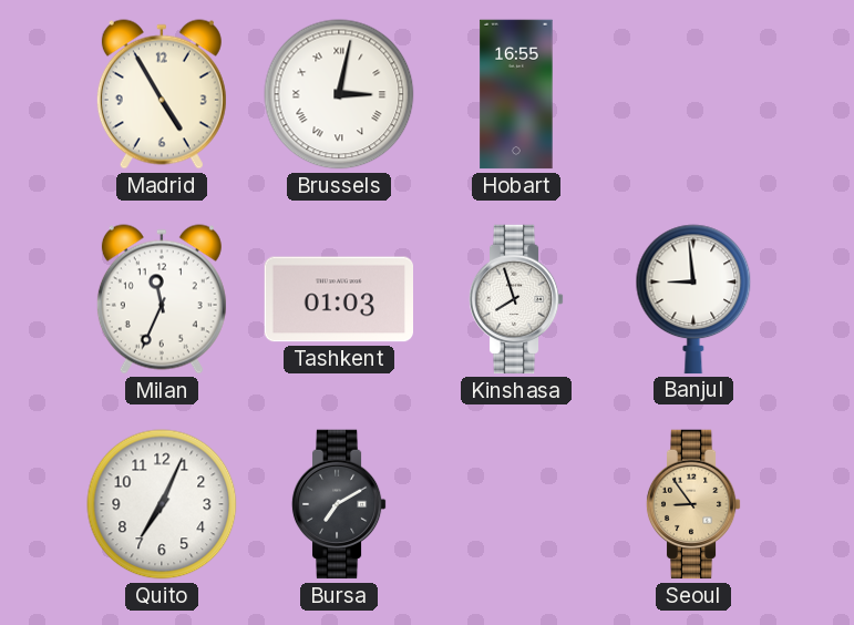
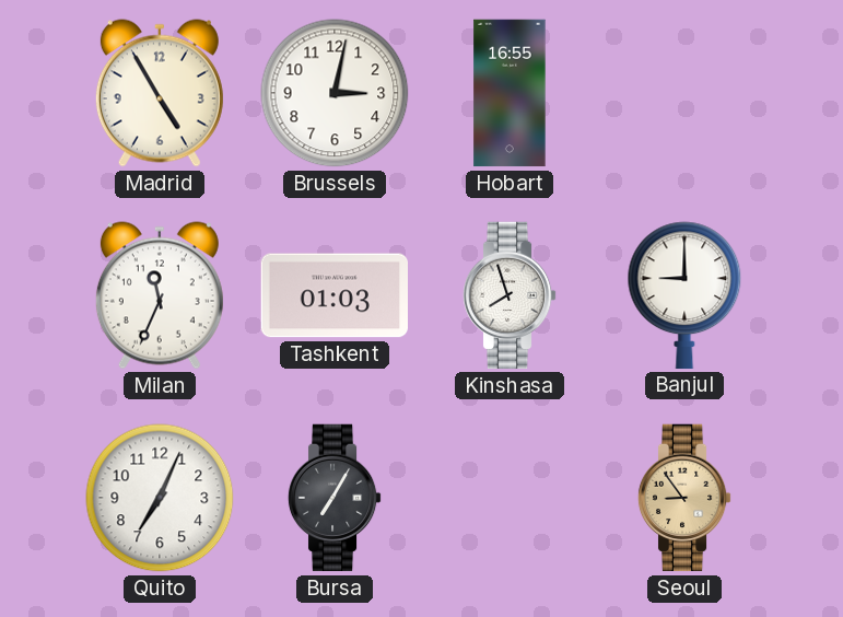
Brussels numerals: Roman -> Arabic
Banjul: 8:59 -> 9:00
Bursa: 7:10 -> 7:05
